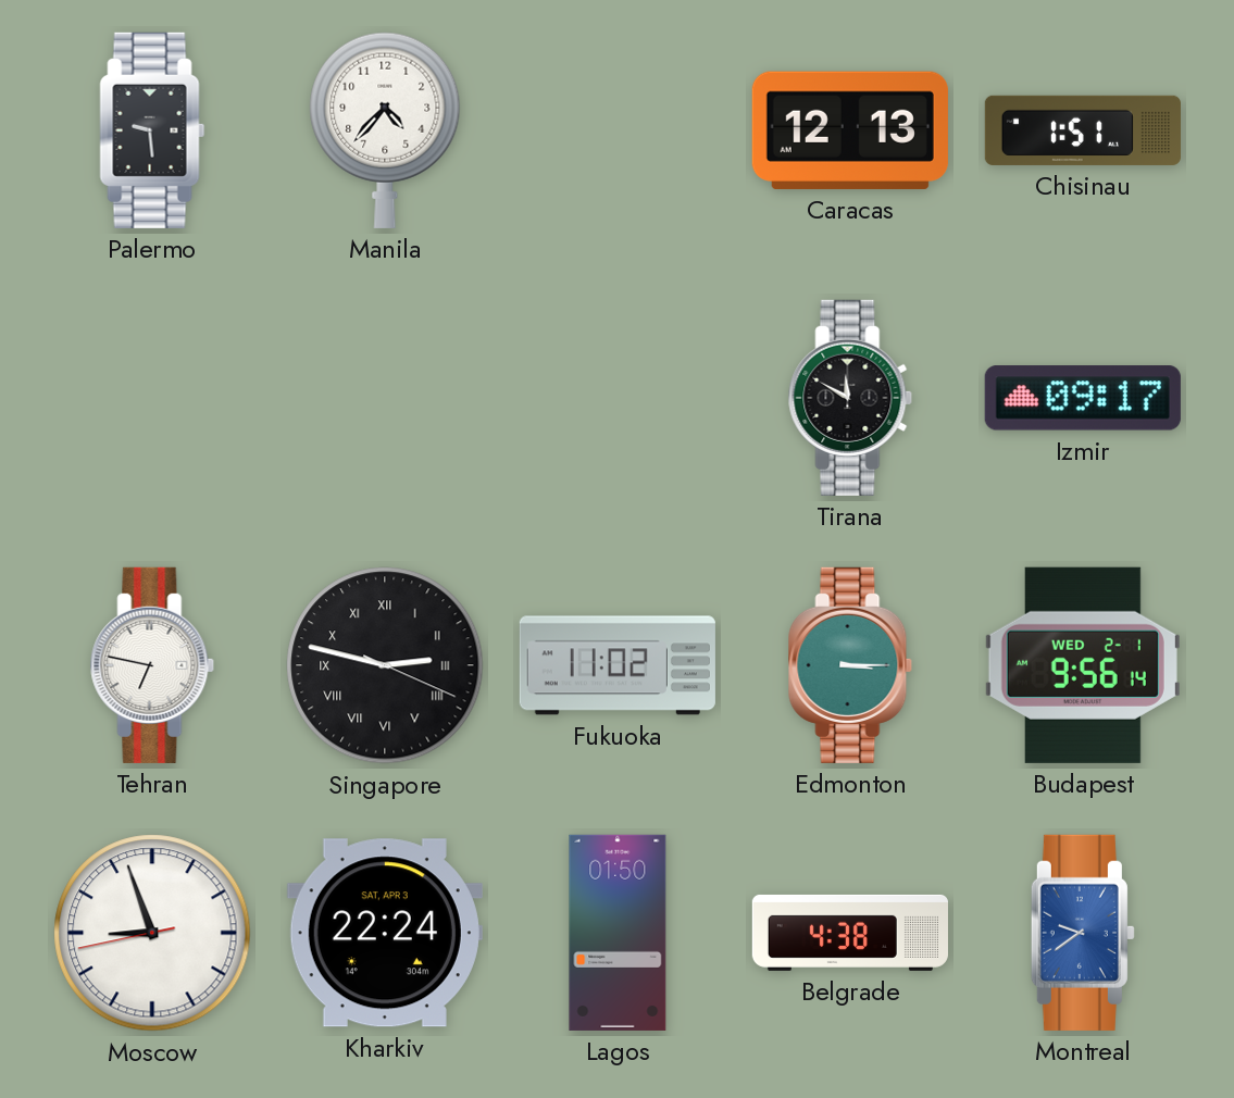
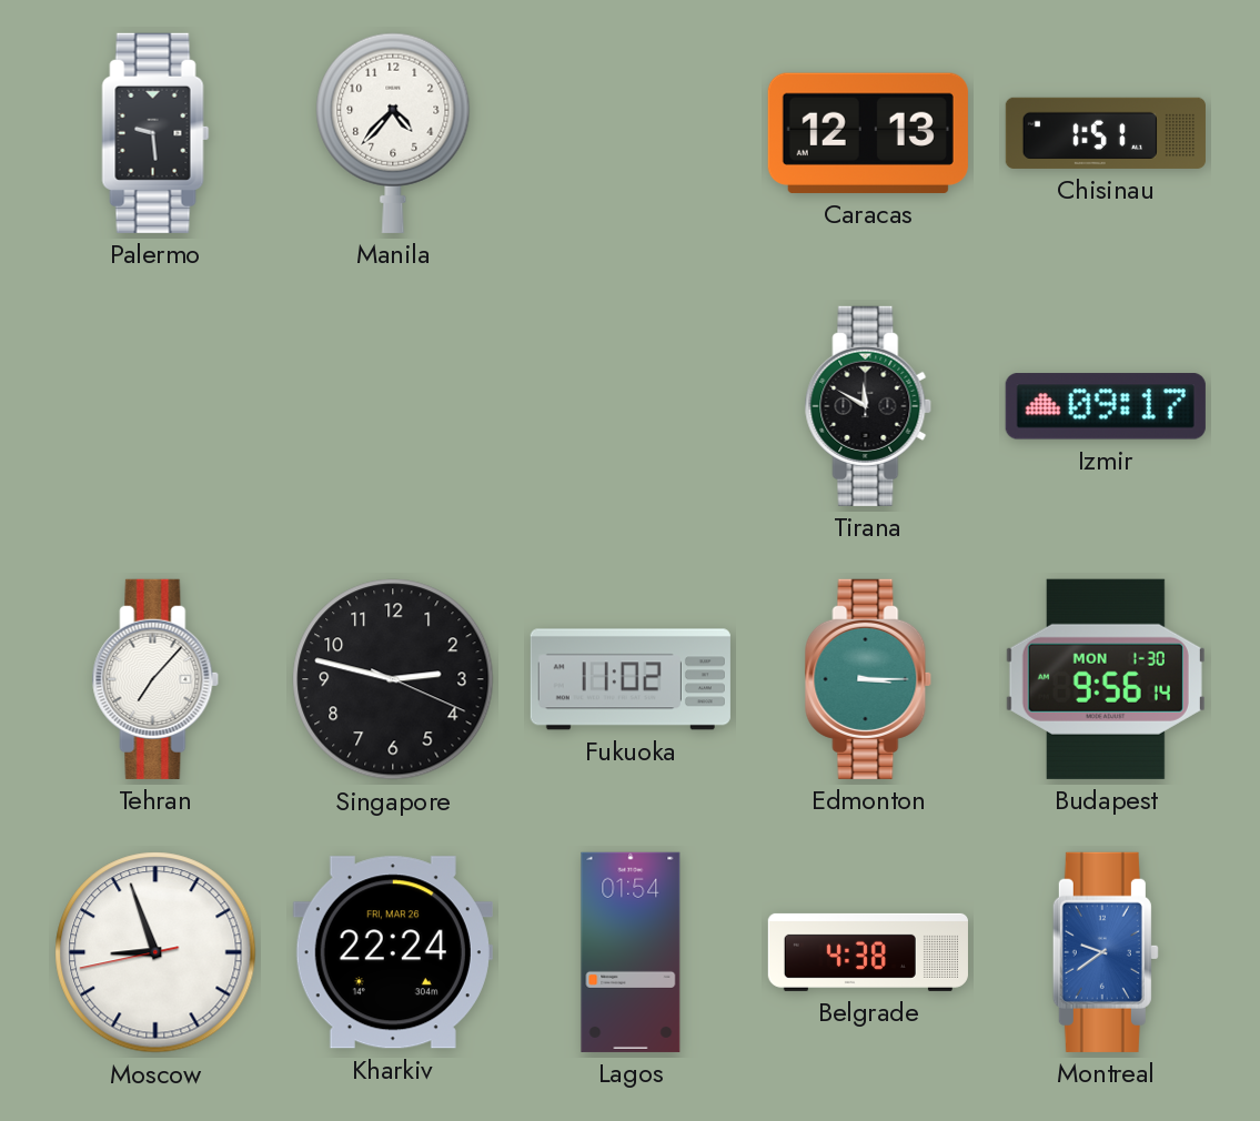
Tehran: 6:47 -> 7:07
Singapore numerals: Roman -> Arabic
Budapest date: WED 2-1 -> MON 1-30
Kharkiv date: SAT, APR 3 -> FRI, MAR 26
Lagos: 01:50 -> 01:54
